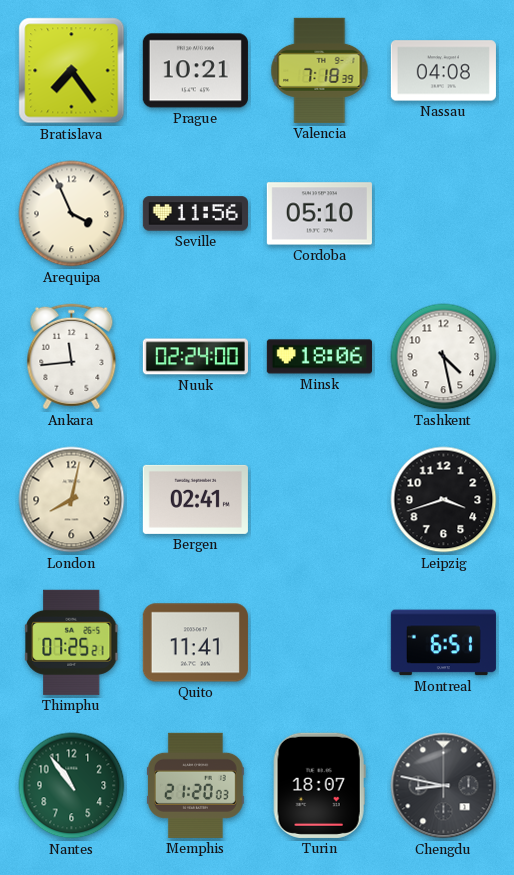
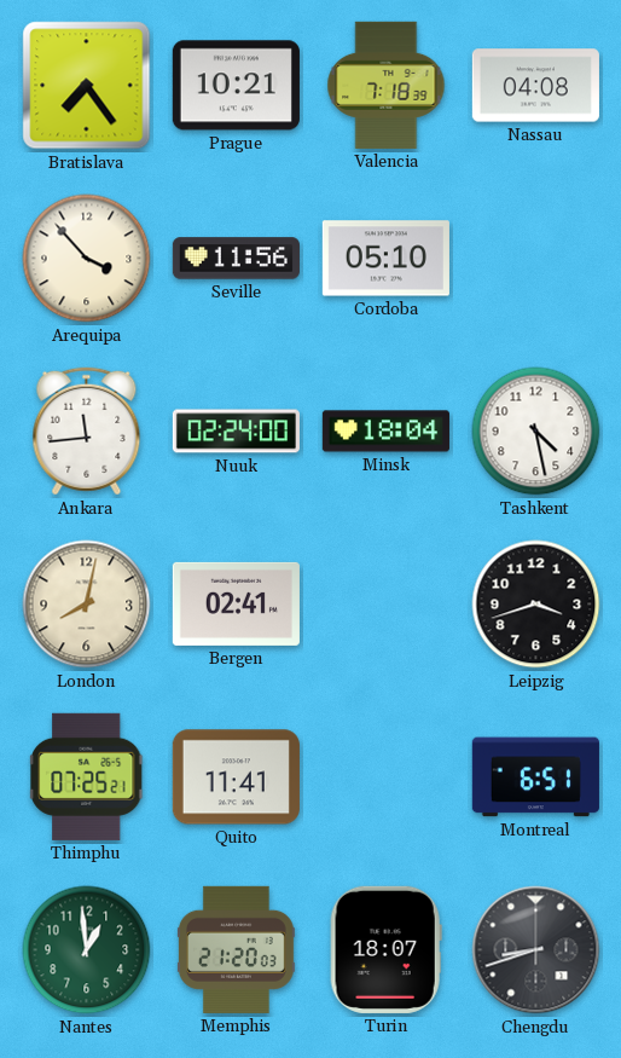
Arequipa: 3:56 -> 3:53
Minsk: 18:06 -> 18:04
Nantes: 10:54 -> 12:59
Chengdu: 8:47 -> 8:42
